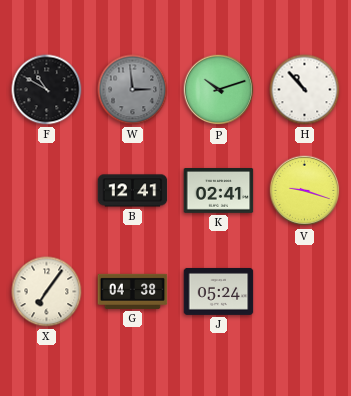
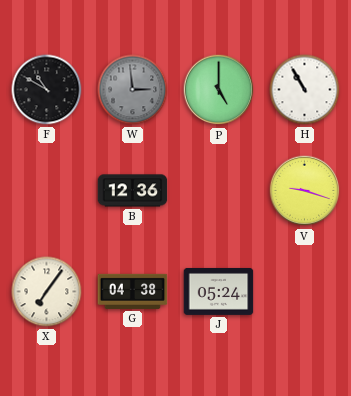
P: 10:12 -> 5:00
H: 10:53 -> 10:55
B: 12:41 -> 12:36
K: 02:41 -> none
